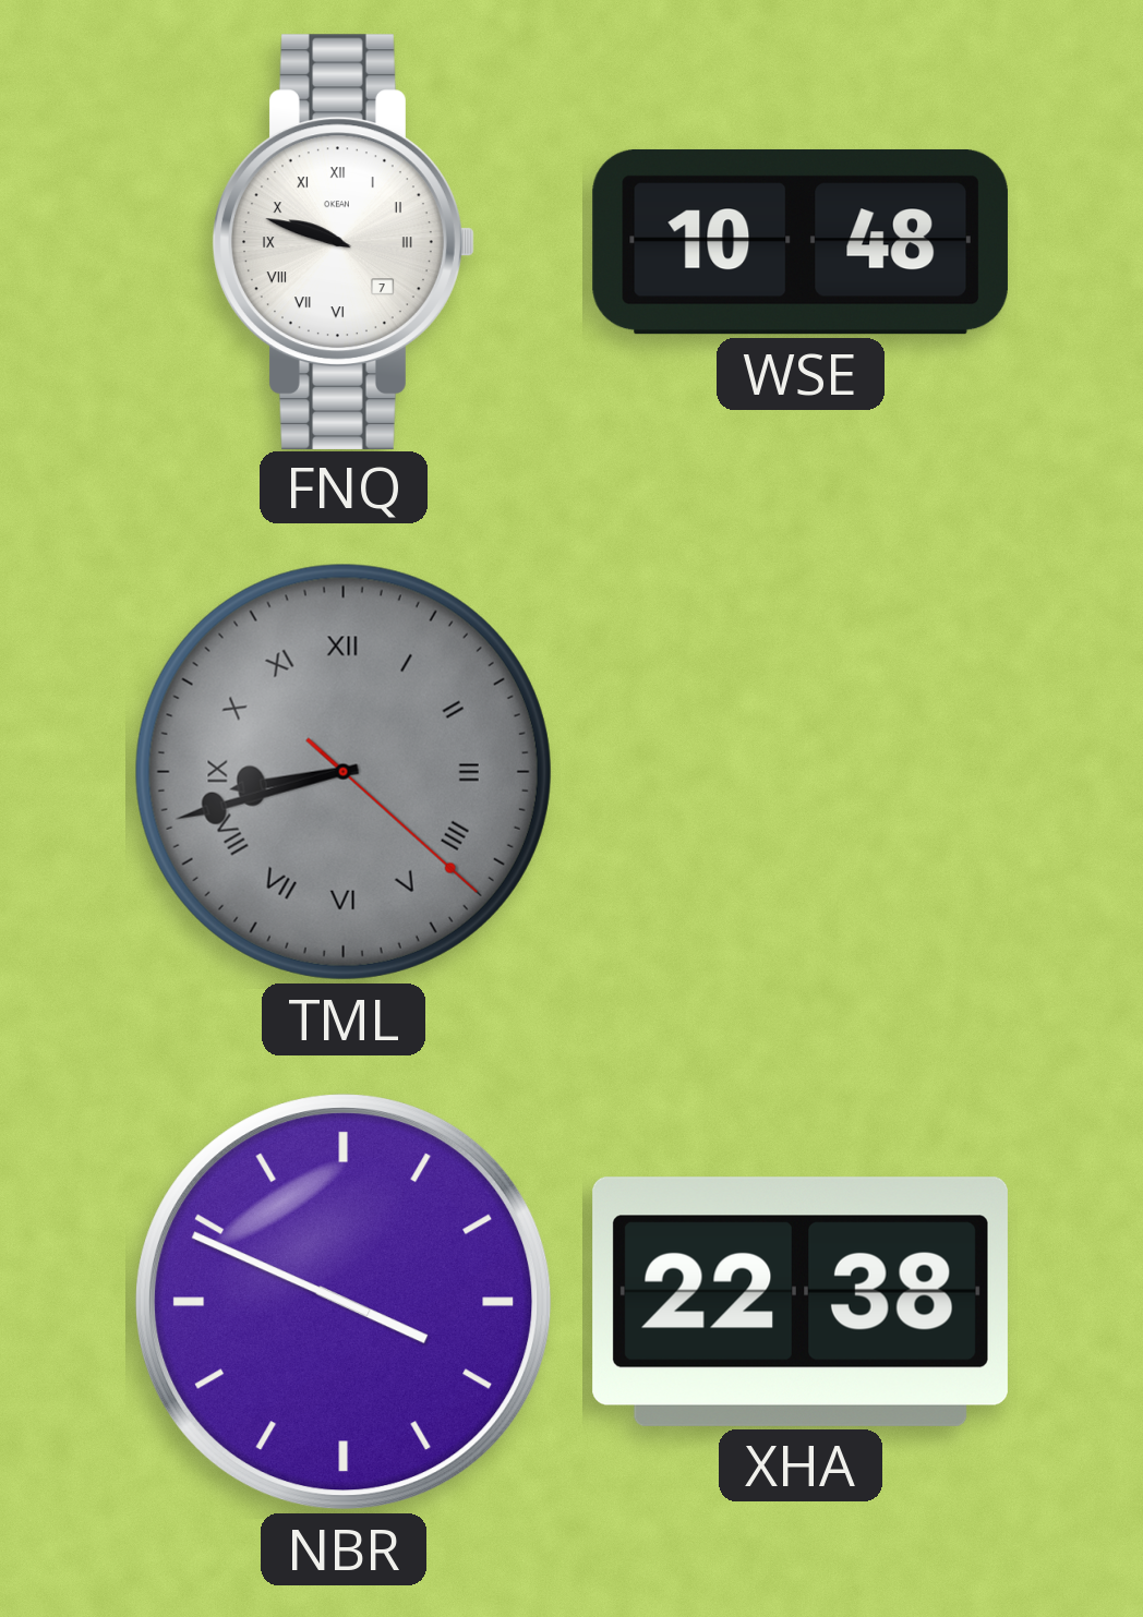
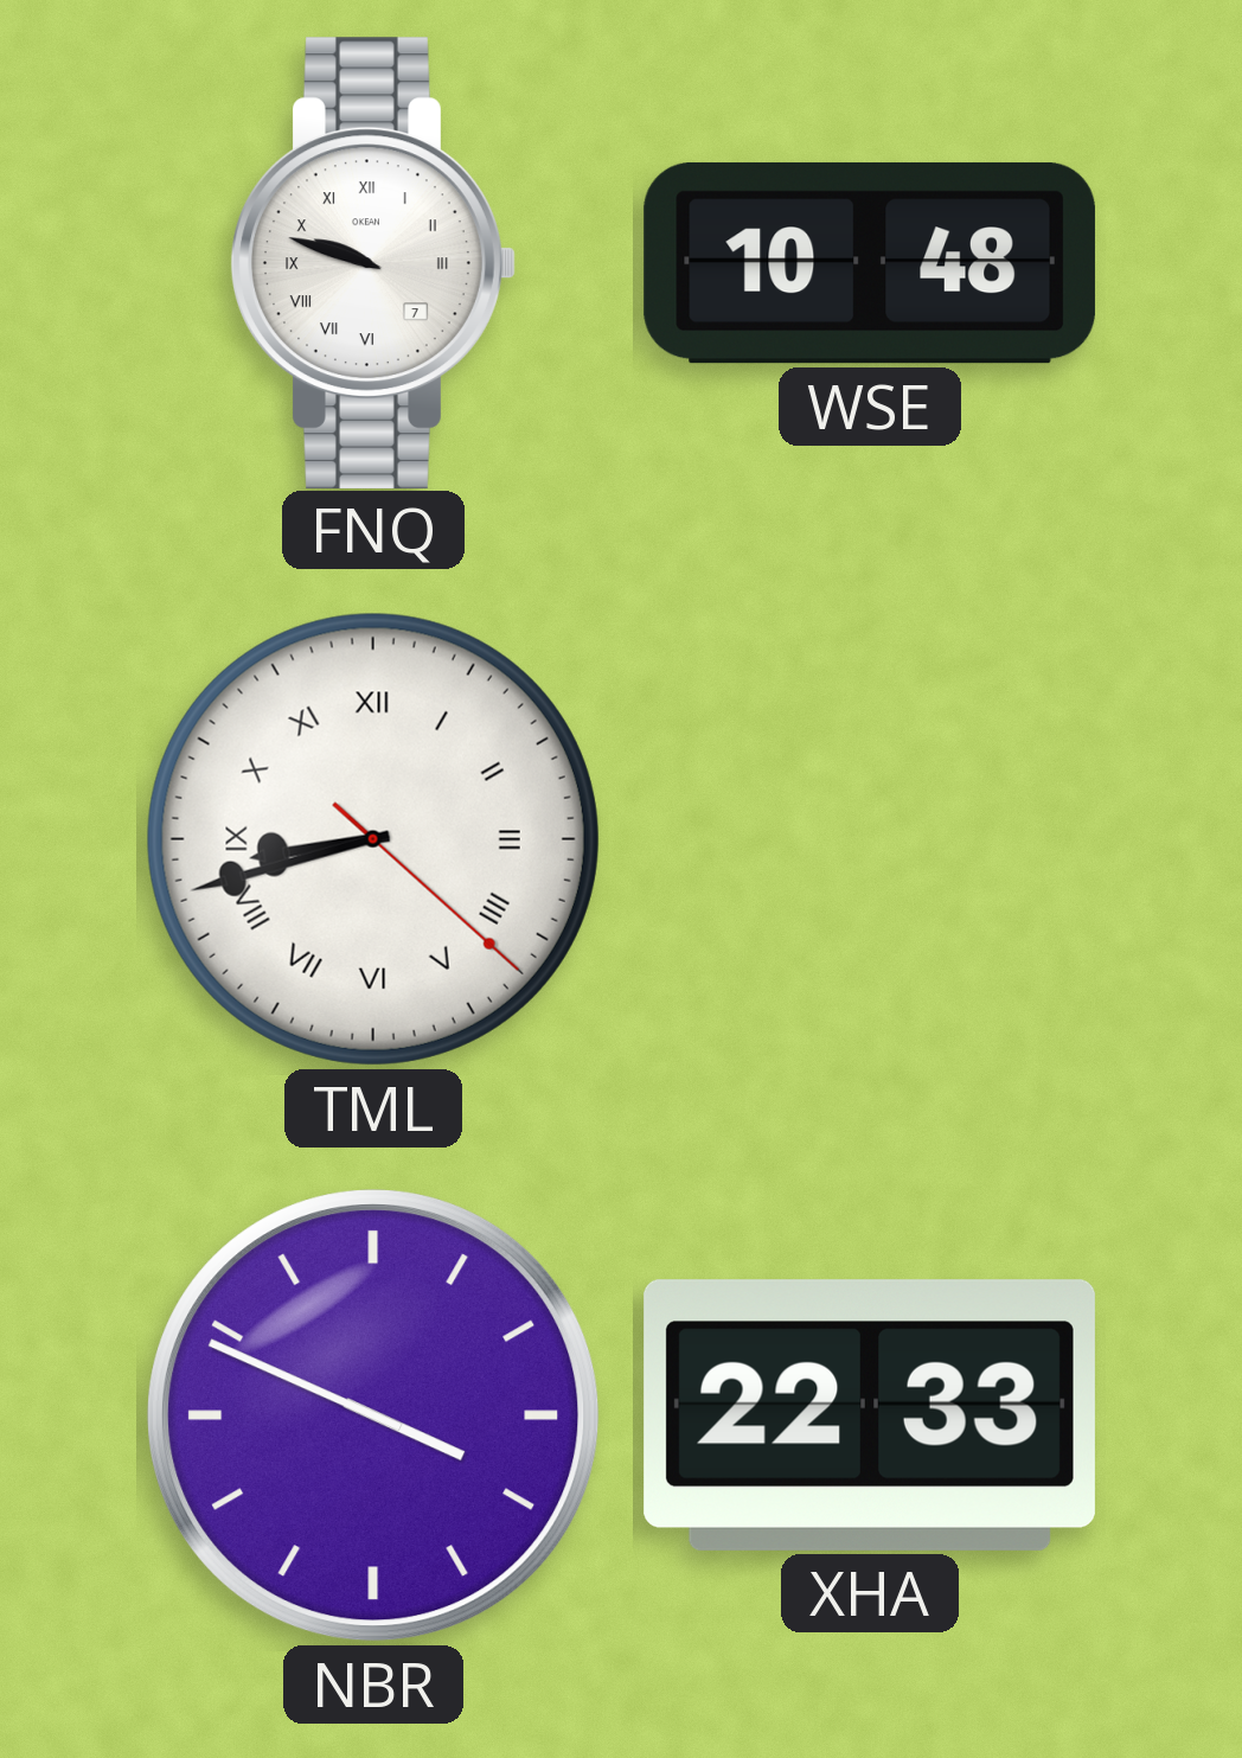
TML dial: grey -> white
XHA: 22:38 -> 22:33
